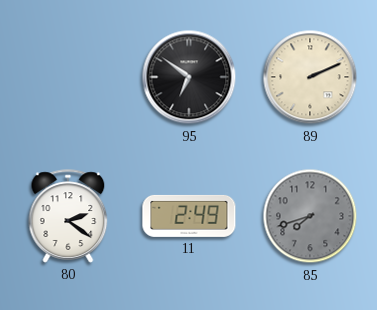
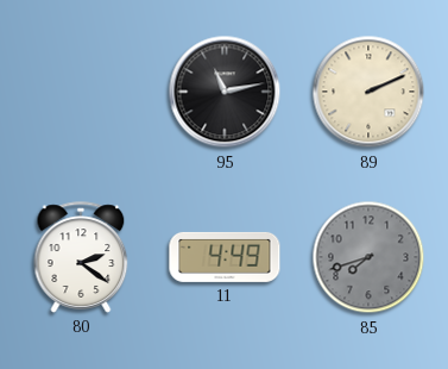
95: 6:51 -> 11:13
11: 2:49 -> 4:49
